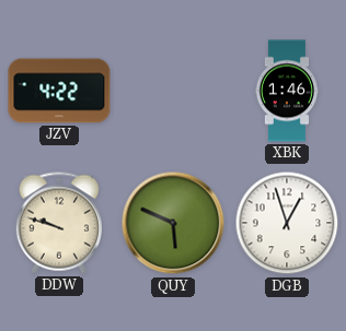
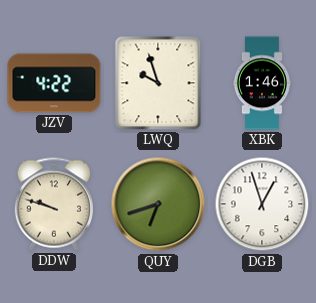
LWQ: none -> 9:57
QUY: 5:49 -> 6:42
